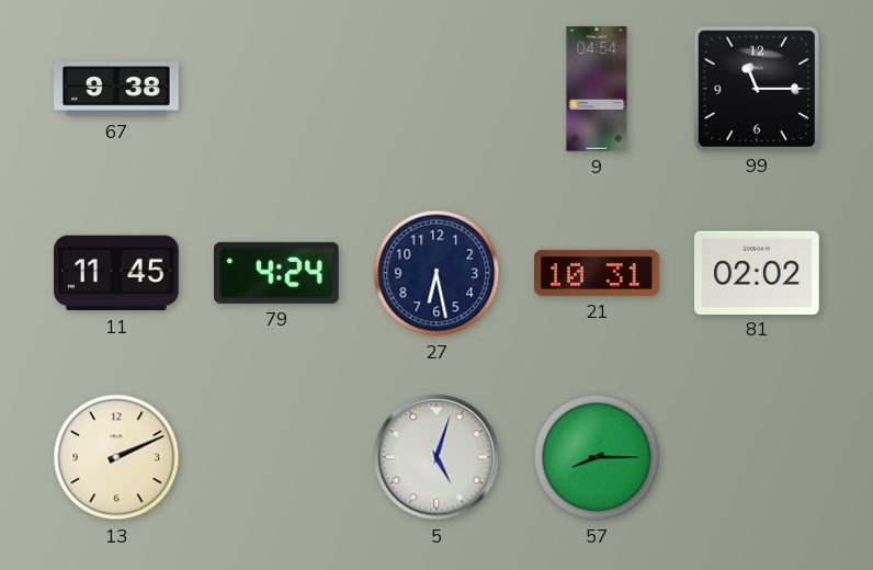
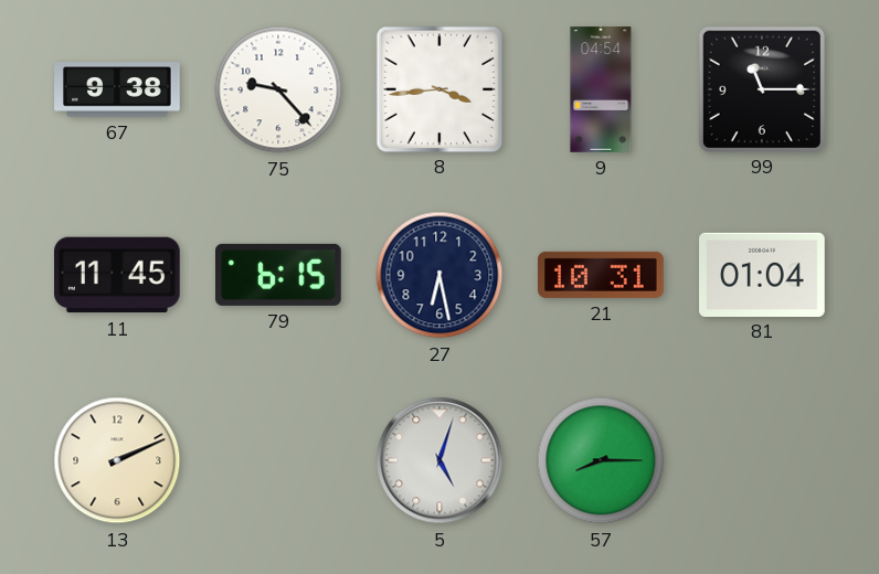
75: none -> 9:23
8: none -> 3:44
79: 4:24 -> 6:15
81: 02:02 -> 01:04
